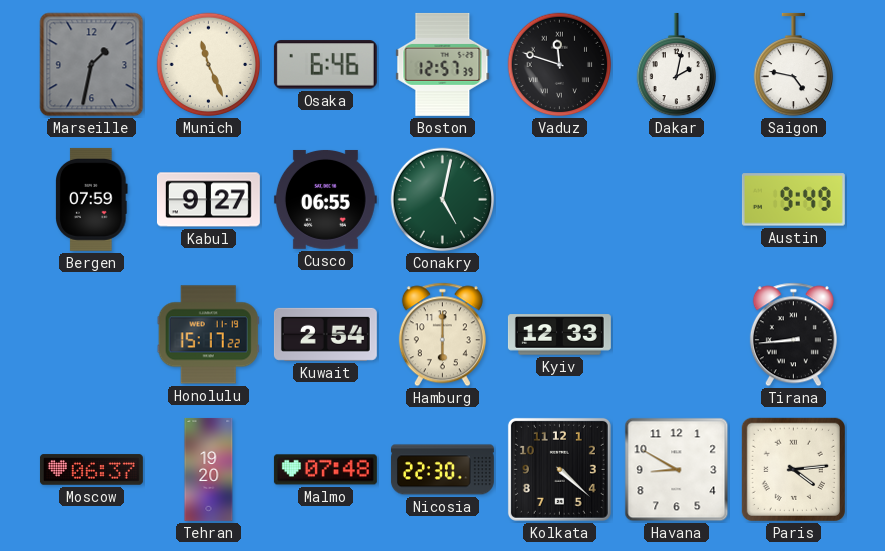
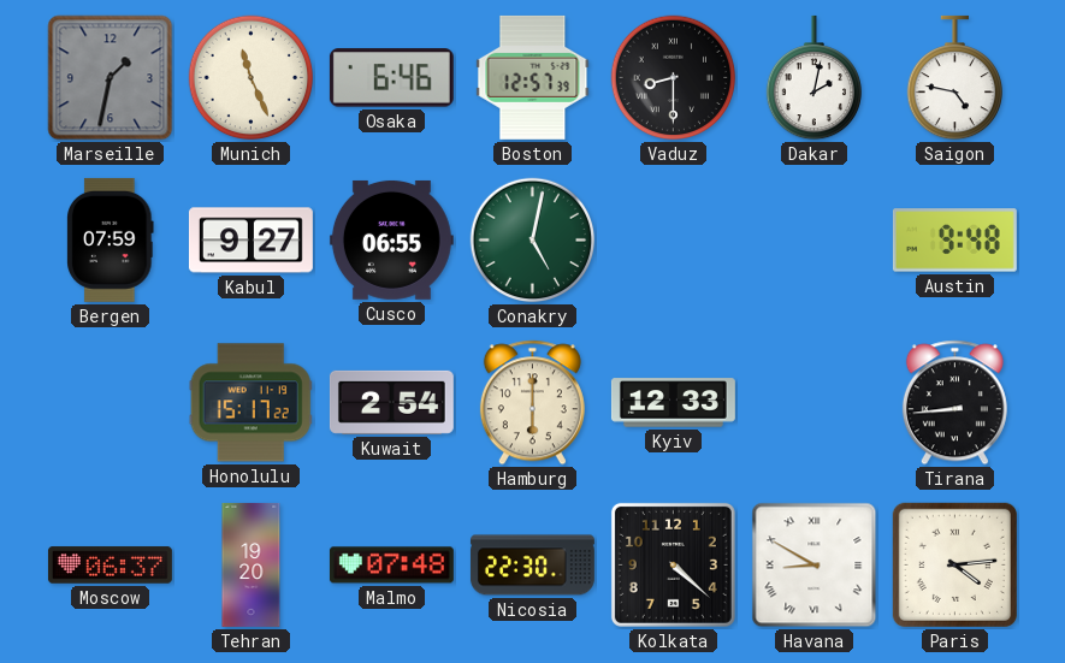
Vaduz: 11:48 -> 8:30
Austin: 9:49 -> 9:48
Havana numerals: Arabic -> Roman
